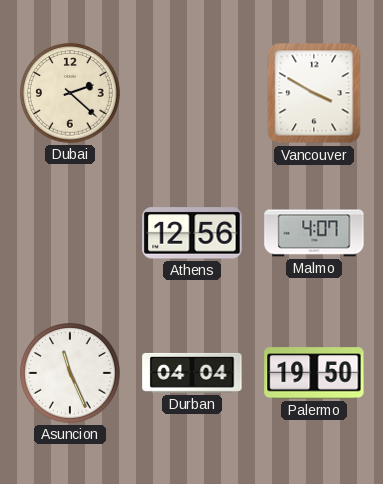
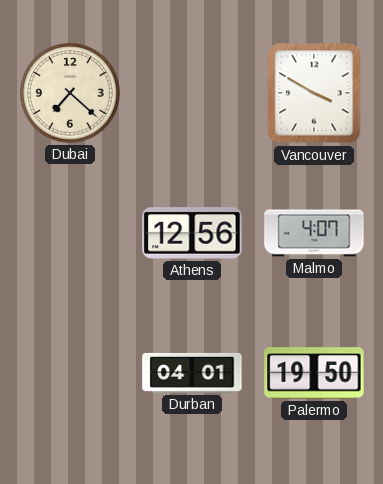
Dubai: 2:22 -> 7:22
Asuncion: 11:26 -> none
Durban: 04:04 -> 04:01
